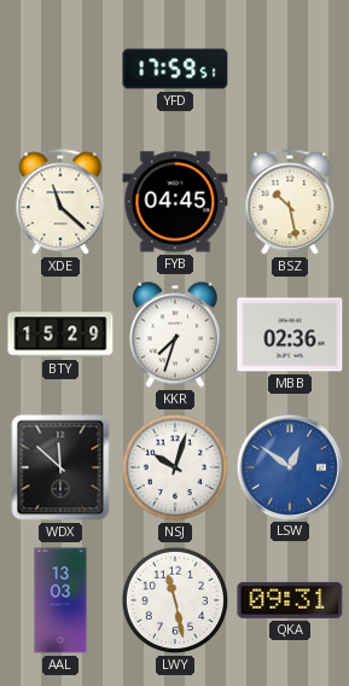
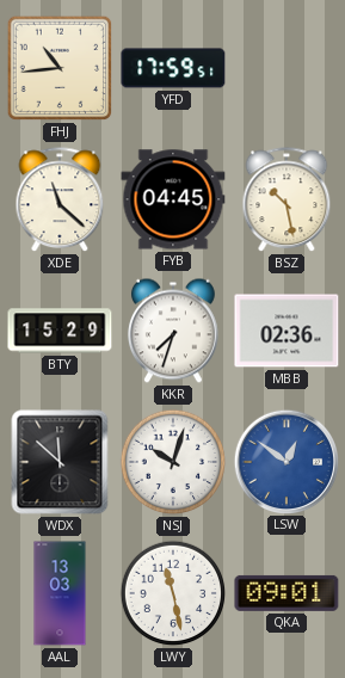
FHJ: none -> 10:44
QKA: 09:31 -> 09:01
